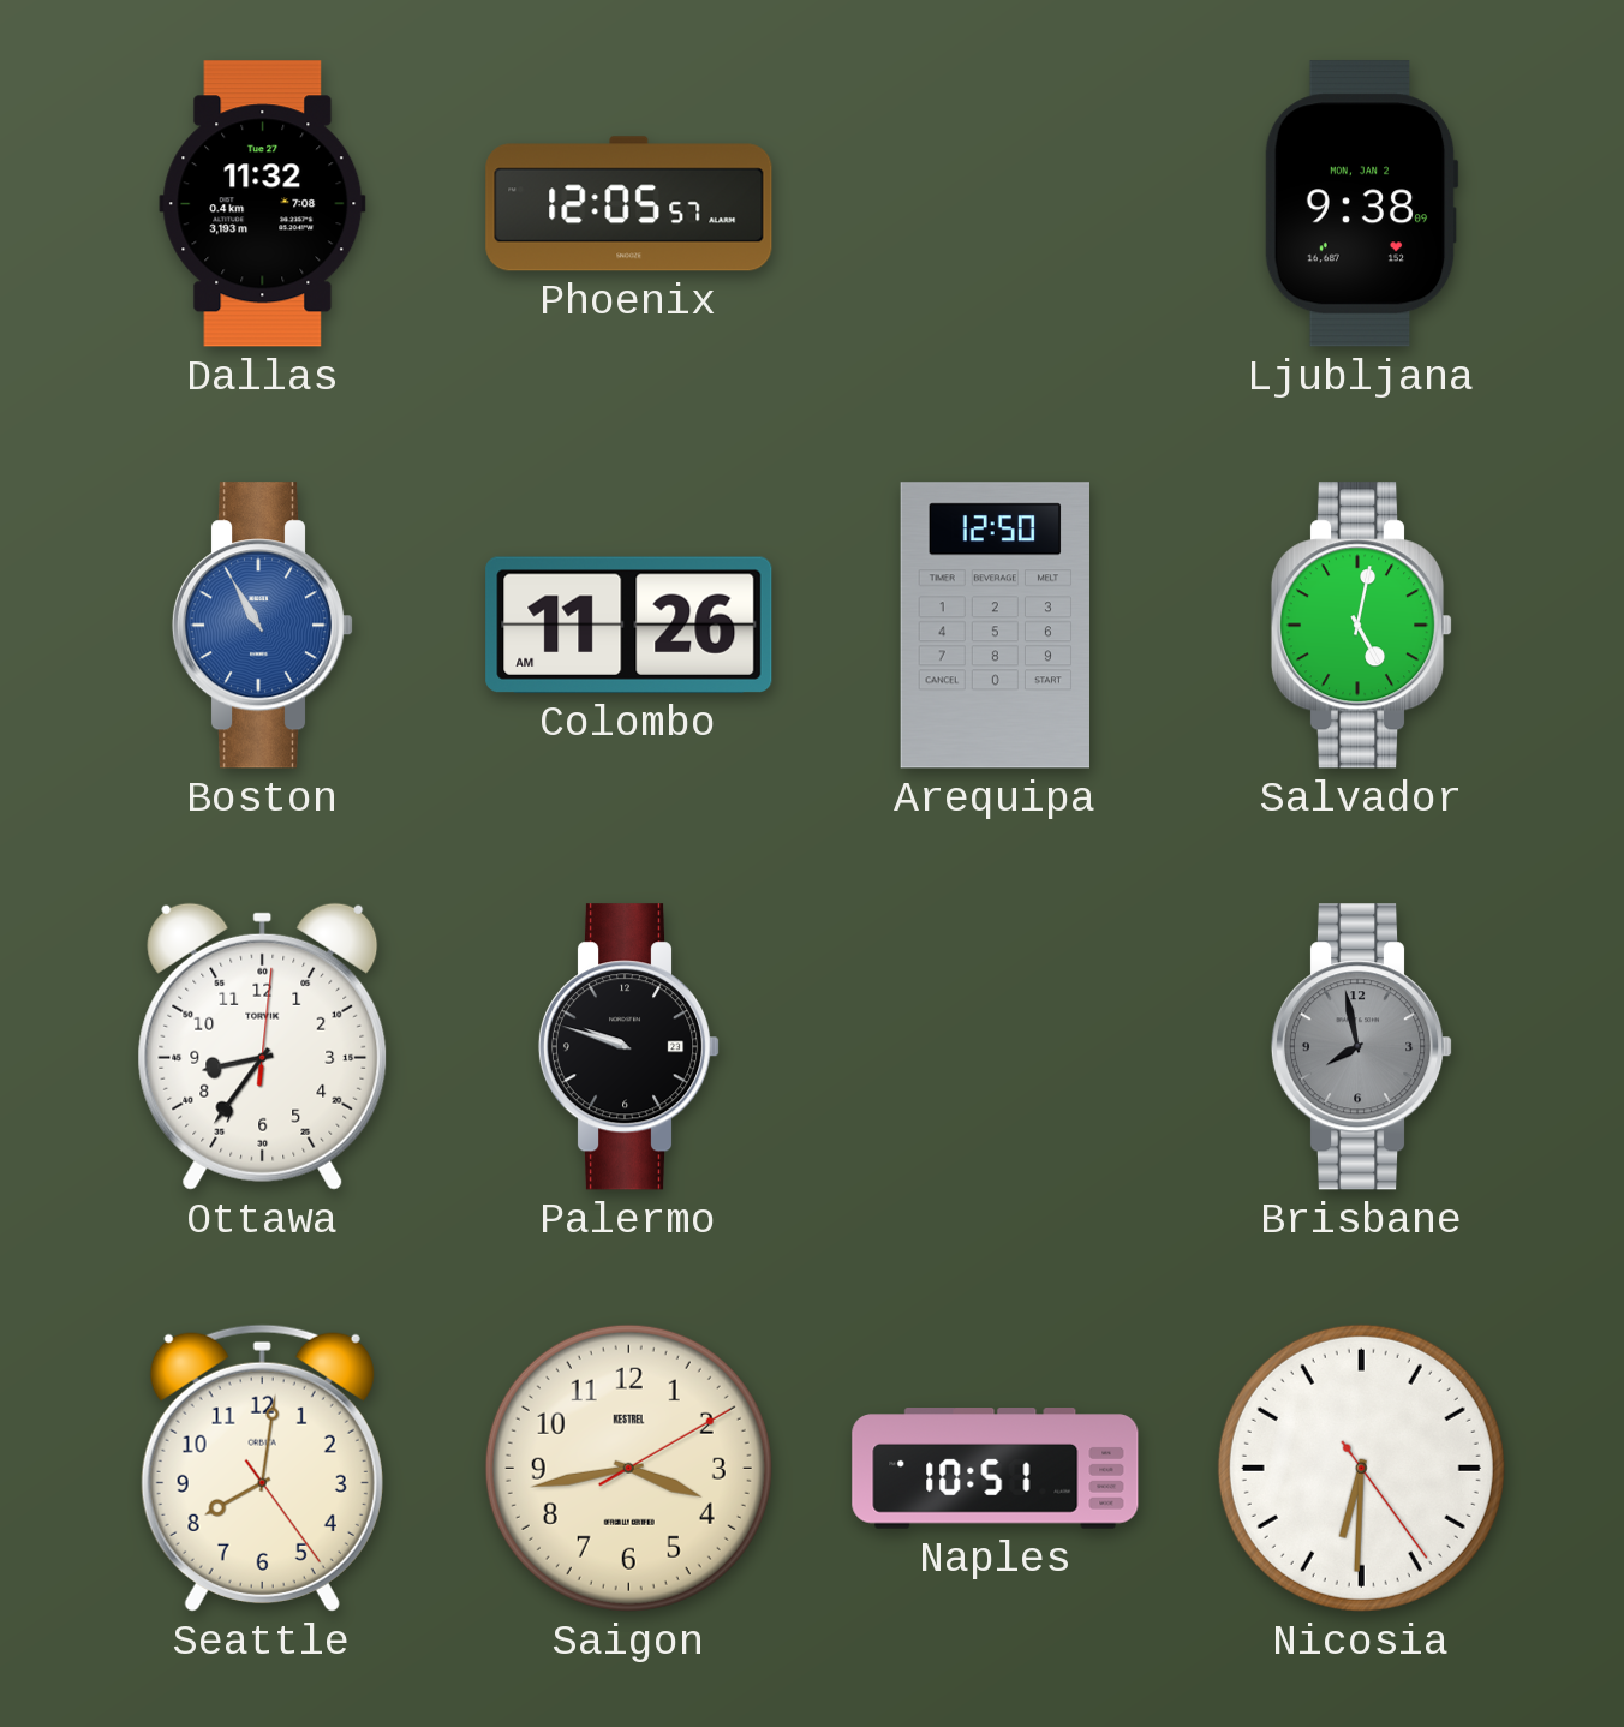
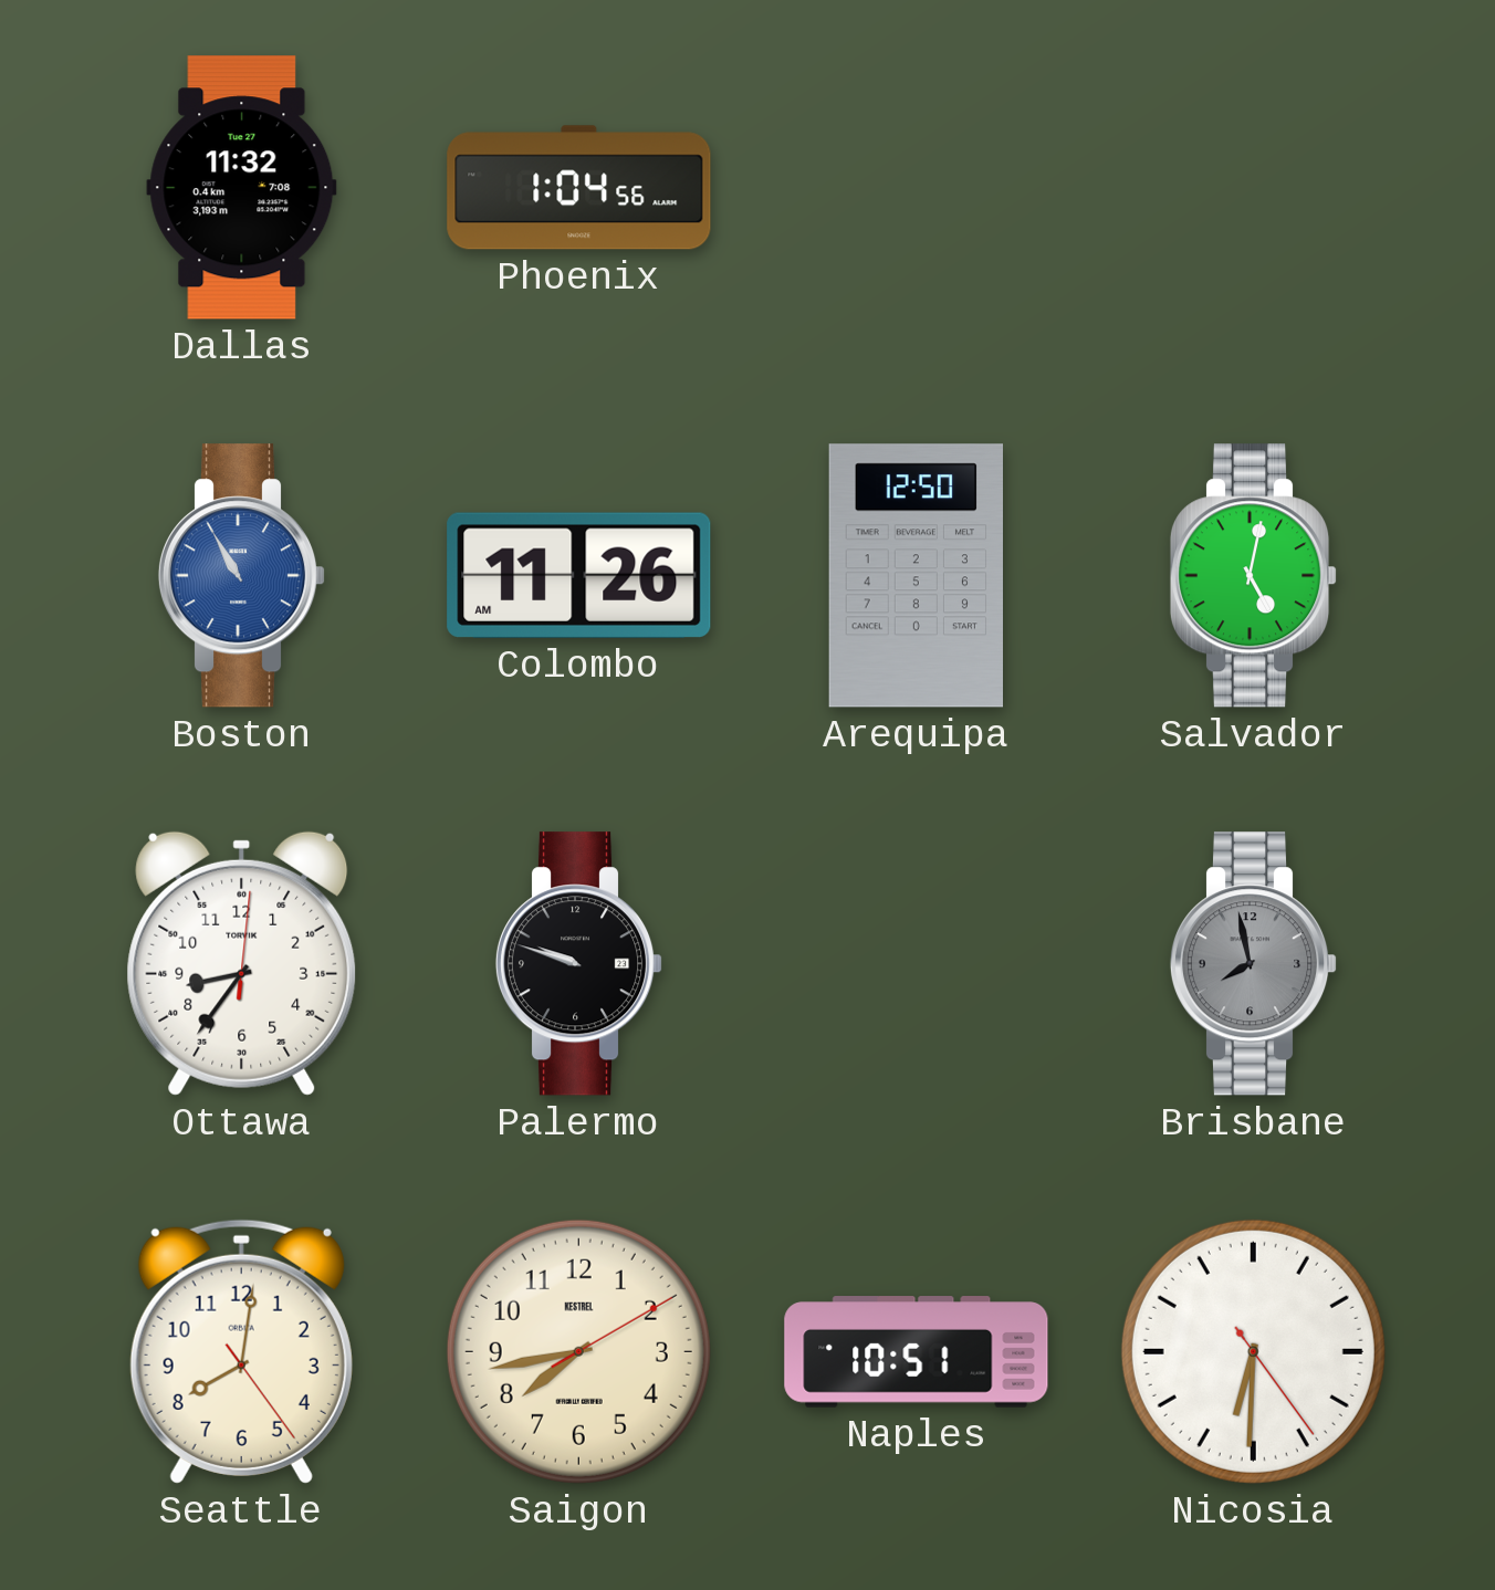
Phoenix: 12:05 -> 1:04
Ljubljana: 9:38 -> none
Saigon: 3:43 -> 7:43
